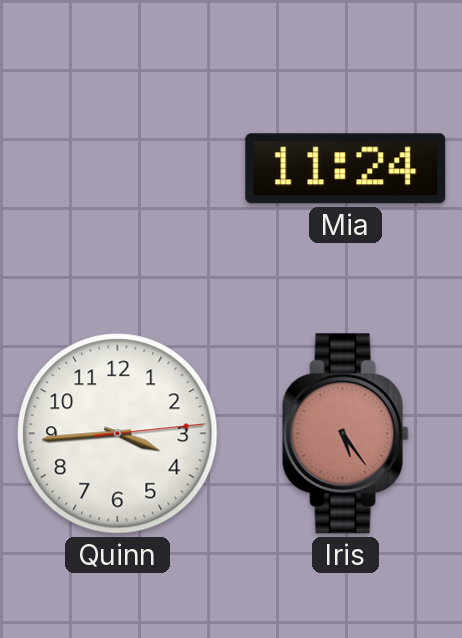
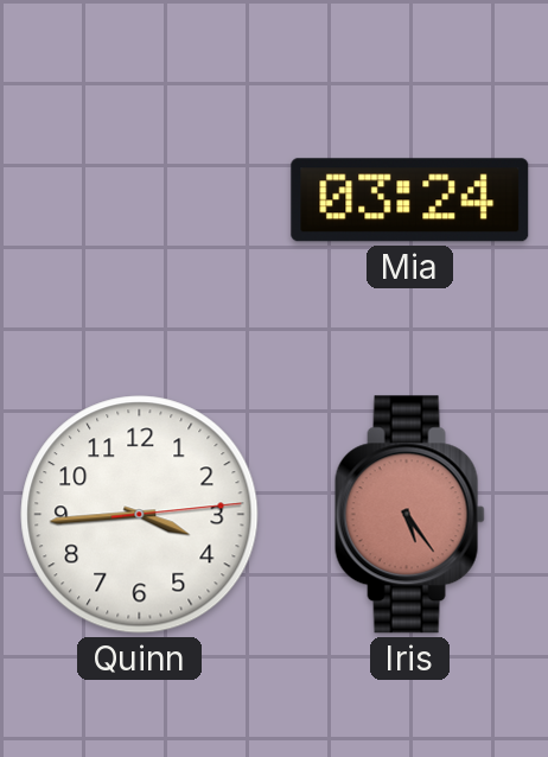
Mia: 11:24 -> 03:24
